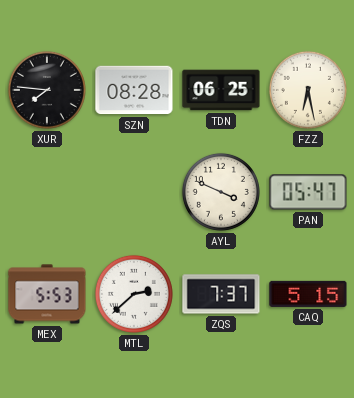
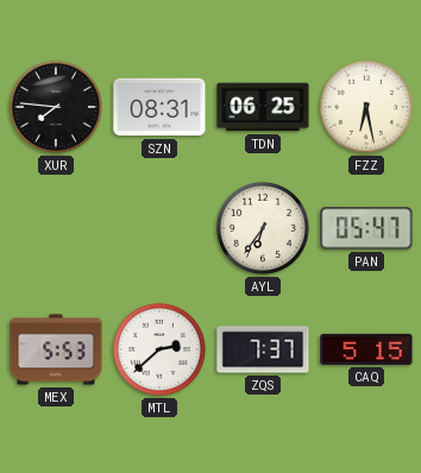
SZN: 08:28 -> 08:31
AYL: 3:49 -> 6:36
